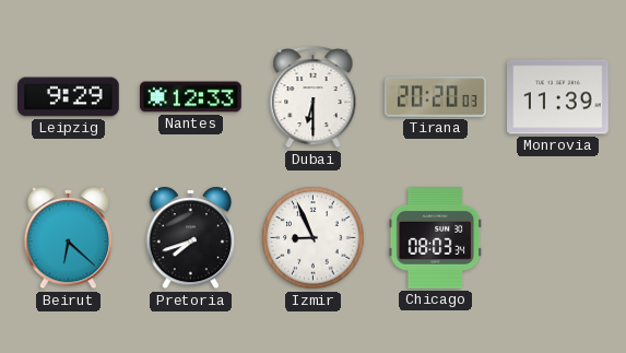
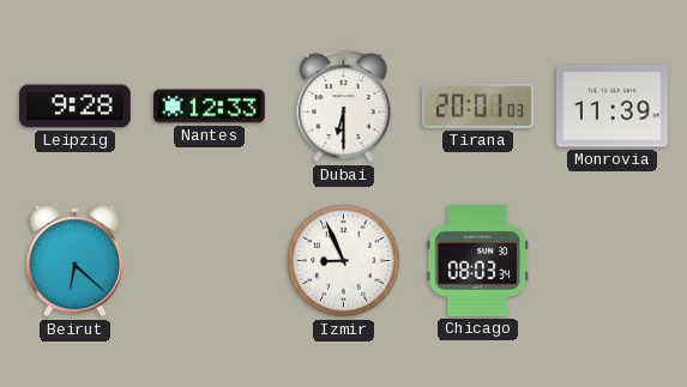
Leipzig: 9:29 -> 9:28
Tirana: 20:20 -> 20:01
Pretoria: 7:42 -> none
